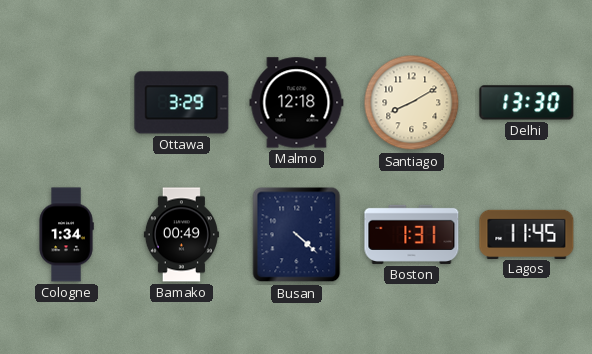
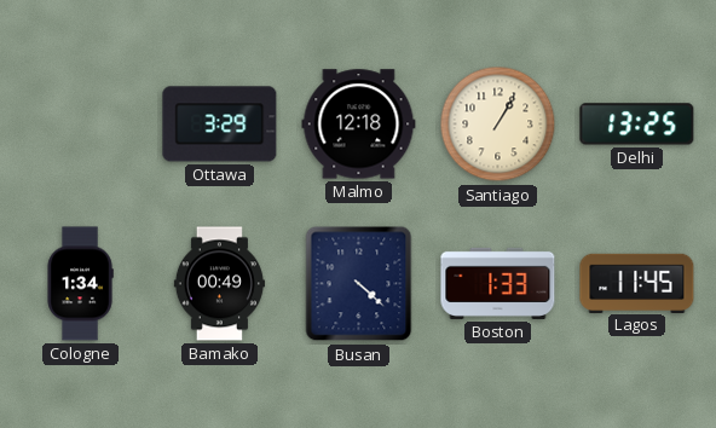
Santiago: 8:10 -> 1:05
Delhi: 13:30 -> 13:25
Boston: 1:31 -> 1:33
